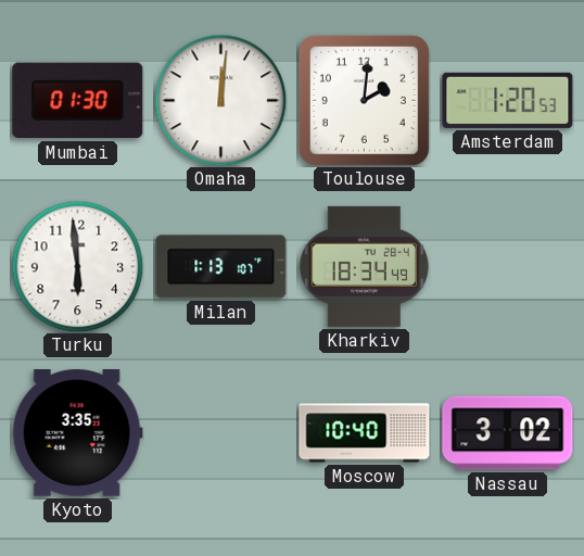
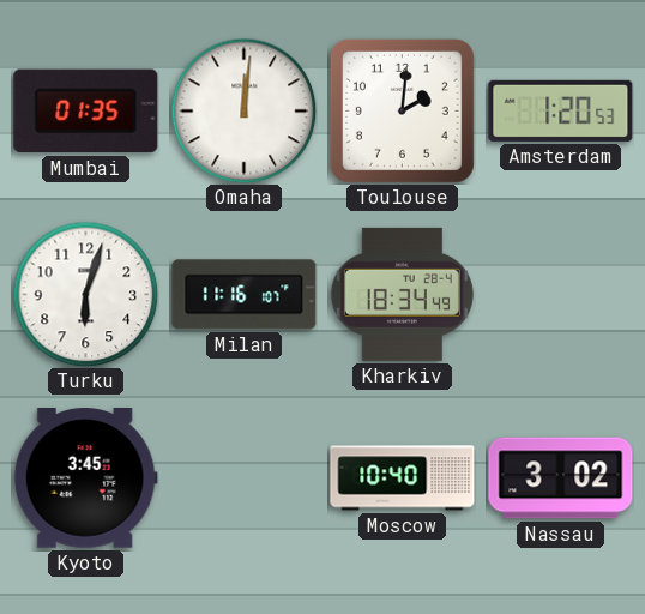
Mumbai: 01:30 -> 01:35
Turku: 5:59 -> 6:03
Milan: 1:13 -> 11:16
Kyoto: 3:35 -> 3:45
